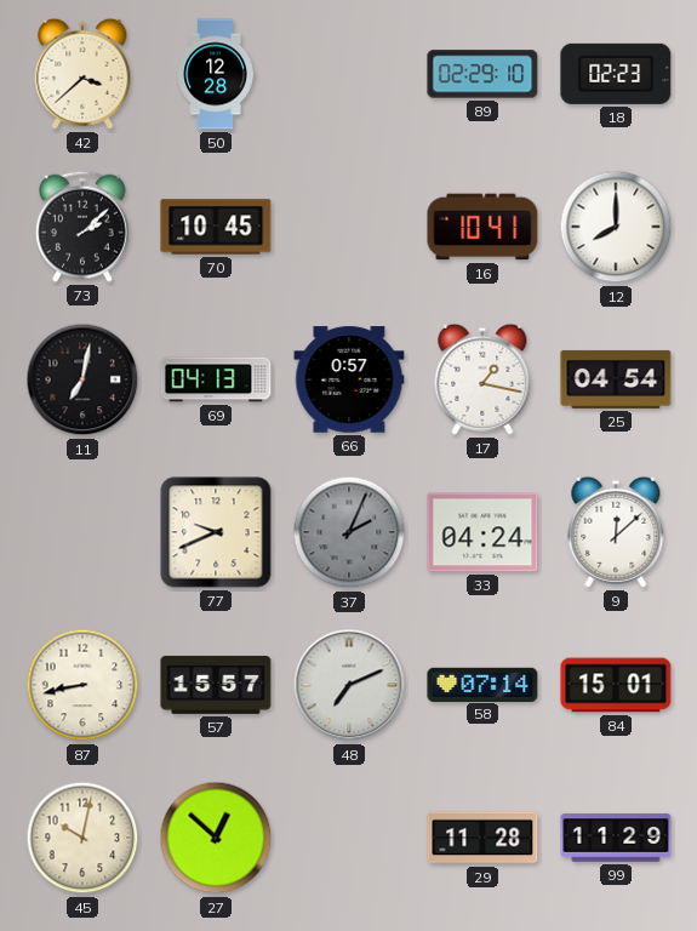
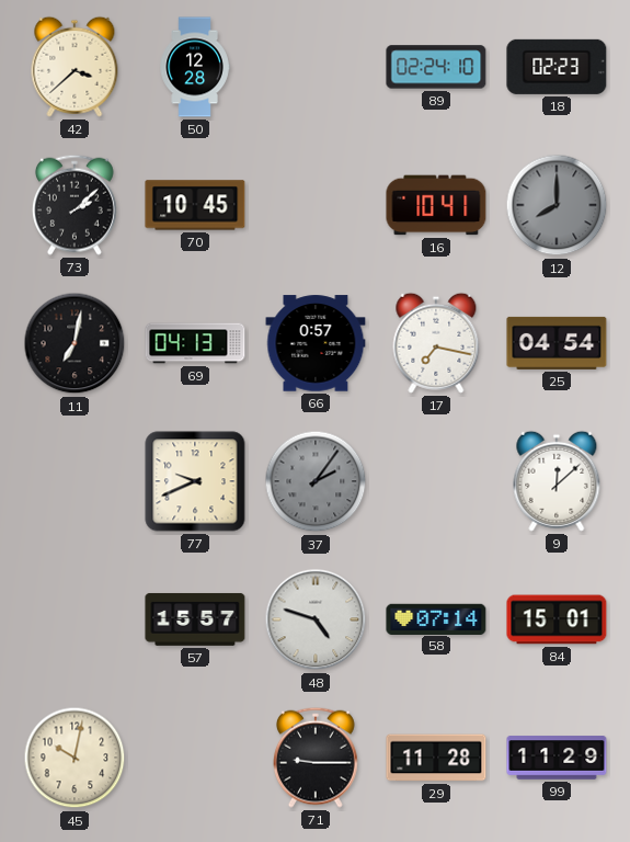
89: 02:29 -> 02:24
12 dial: white -> grey
17: 1:17 -> 7:17
37: 2:04 -> 2:06
33: 04:24 -> none
87: 8:43 -> none
48: 7:11 -> 4:48
27: 12:52 -> none
71: none -> 9:15
